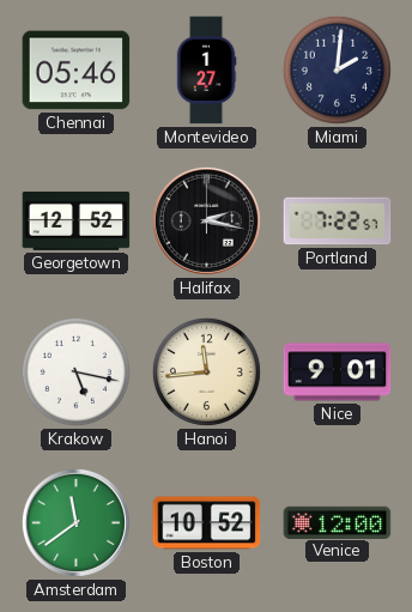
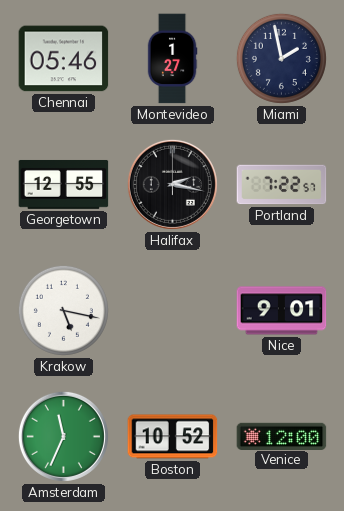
Miami: 2:01 -> 1:58
Georgetown: 12:52 -> 12:55
Hanoi: 11:44 -> none
Amsterdam: 11:39 -> 11:34
